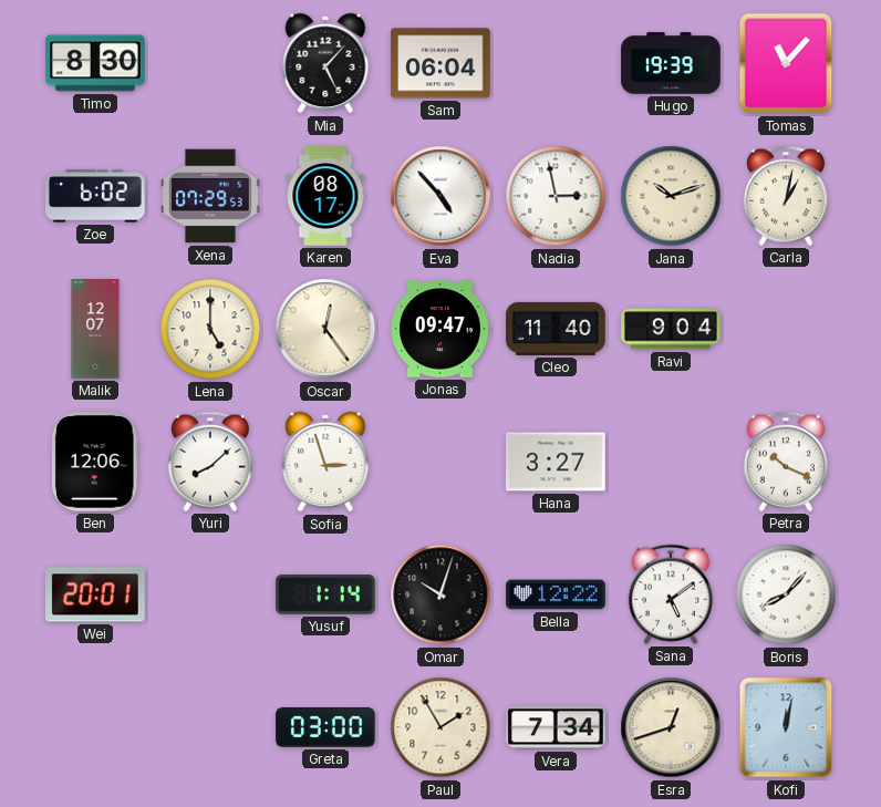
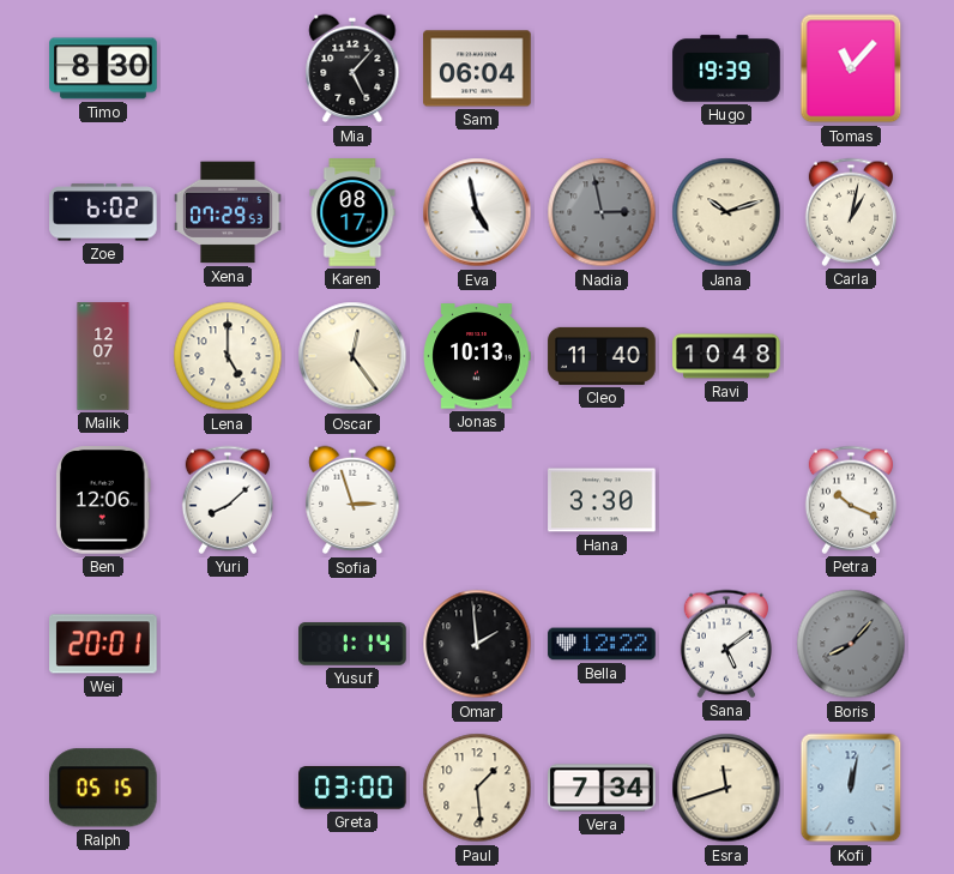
Eva: 4:53 -> 4:58
Nadia dial: white -> grey
Jonas: 09:47 -> 10:13
Ravi: 9:04 -> 10:48
Hana: 3:27 -> 3:30
Omar: 10:03 -> 1:59
Boris dial: white -> grey
Ralph: none -> 05:15
Paul: 1:55 -> 1:29
Esra: 12:42 -> 11:42
